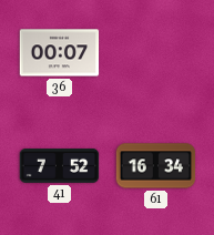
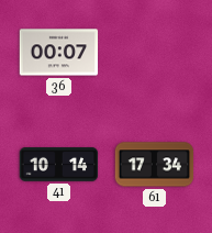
41: 7:52 -> 10:14
61: 16:34 -> 17:34
